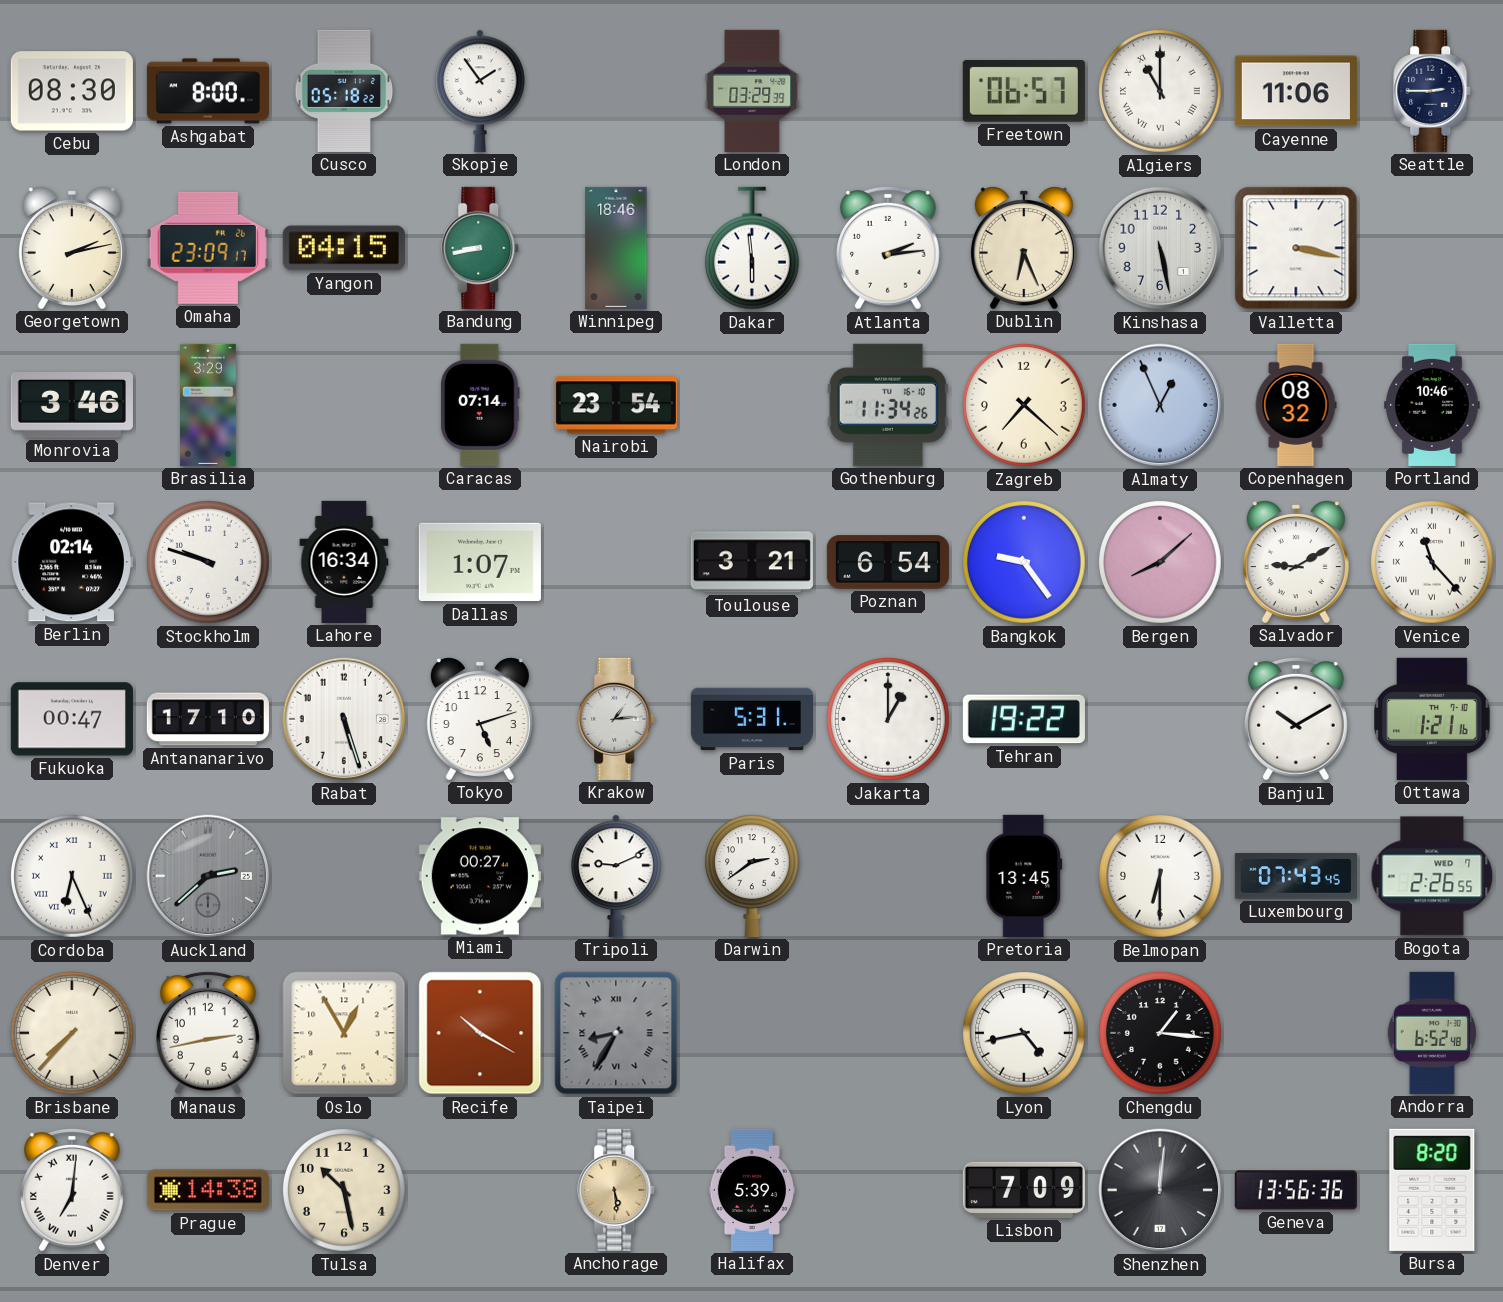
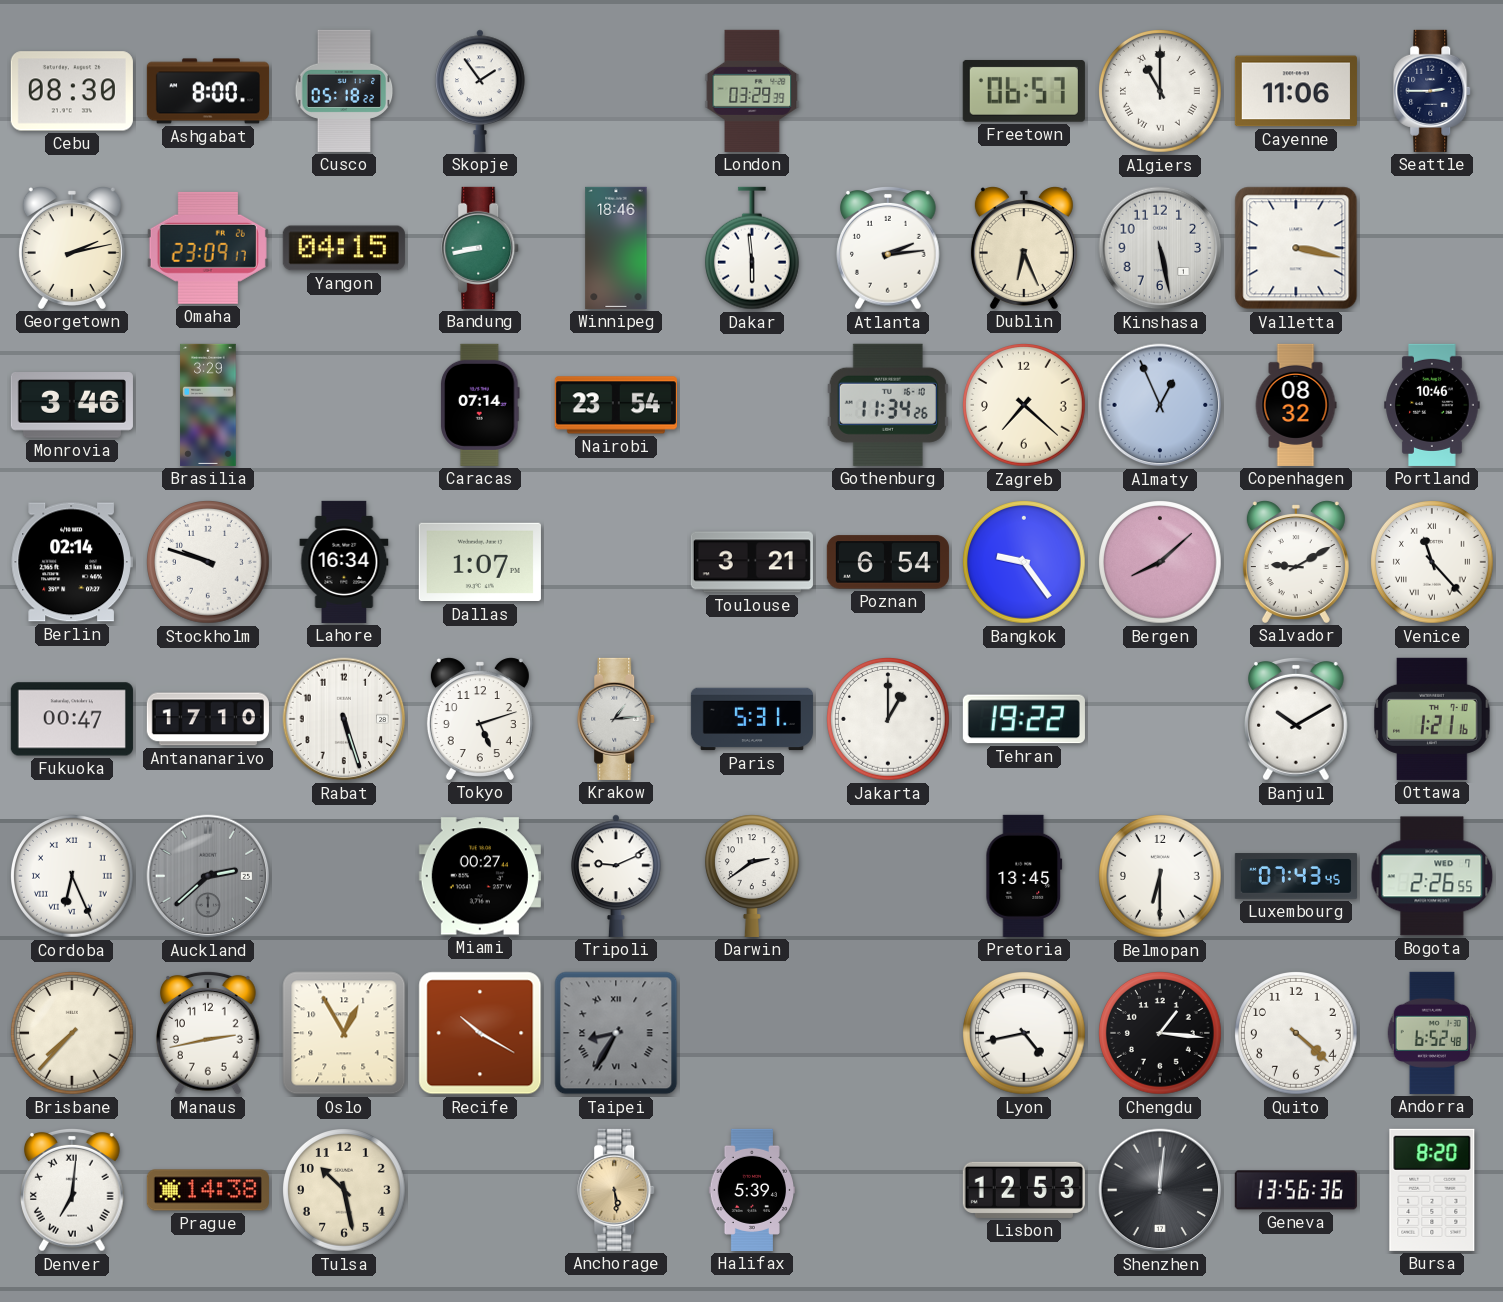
Quito: none -> 4:22
Lisbon: 7:09 -> 12:53
